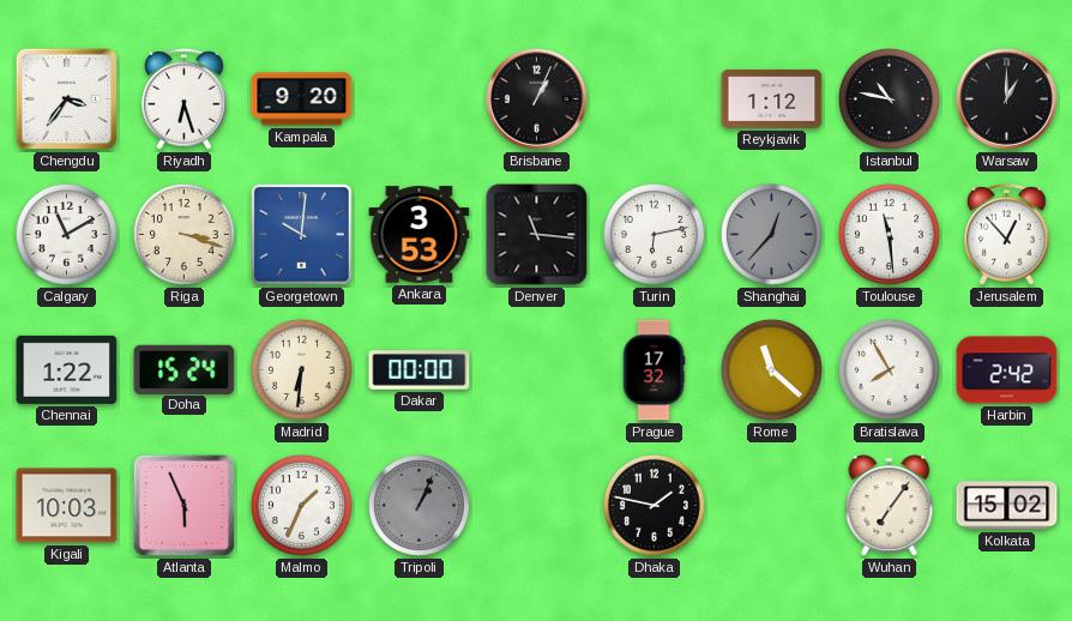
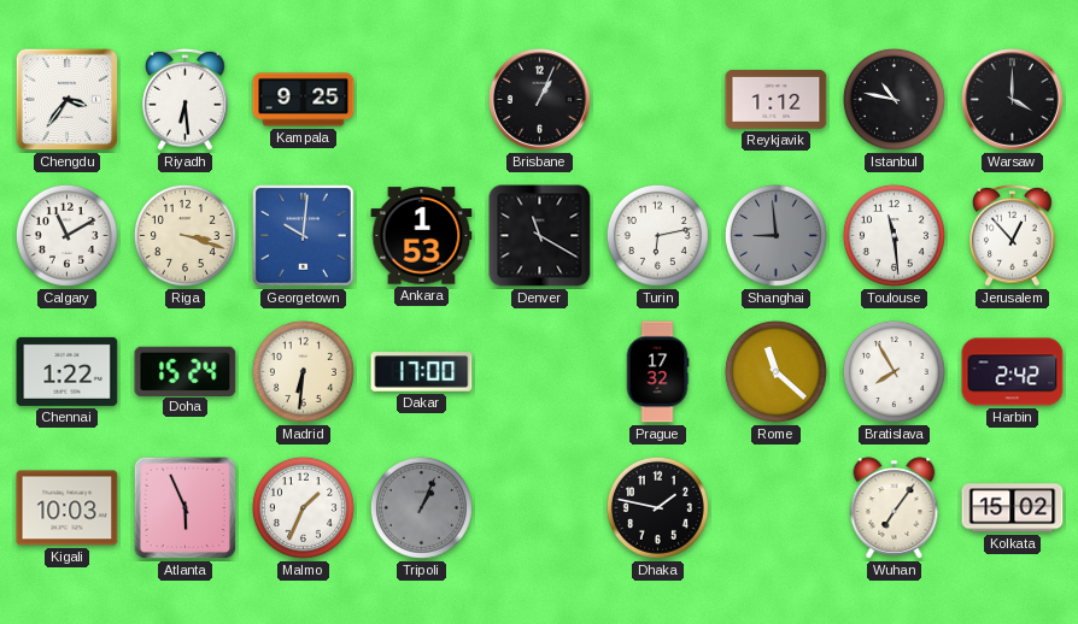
Riyadh: 6:27 -> 6:29
Kampala: 9:20 -> 9:25
Warsaw: 1:00 -> 4:00
Ankara: 3:53 -> 1:53
Denver: 11:16 -> 11:20
Shanghai: 12:37 -> 8:59
Dakar: 00:00 -> 17:00
